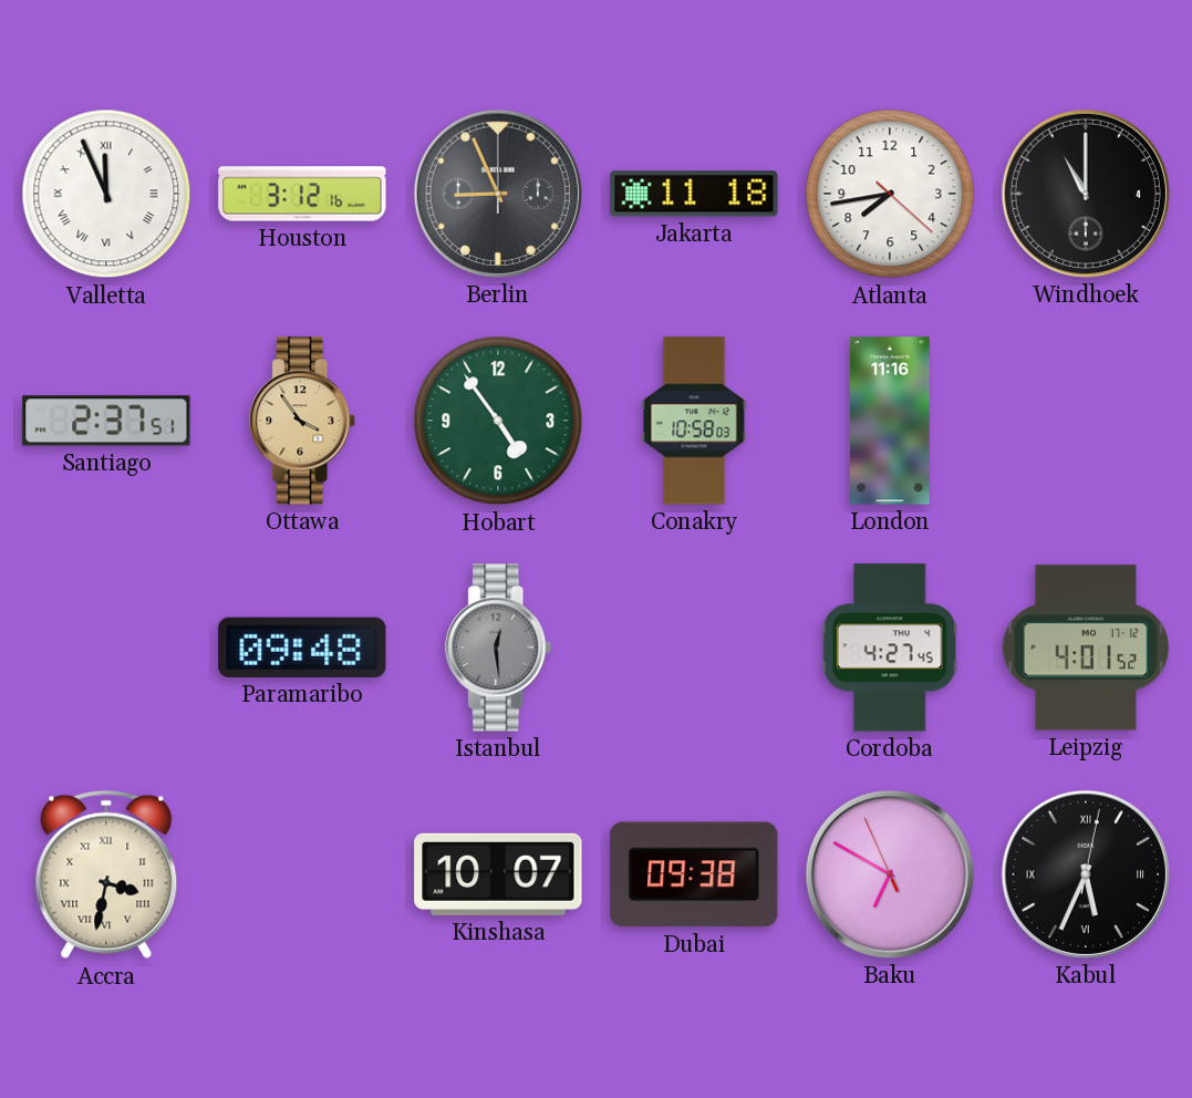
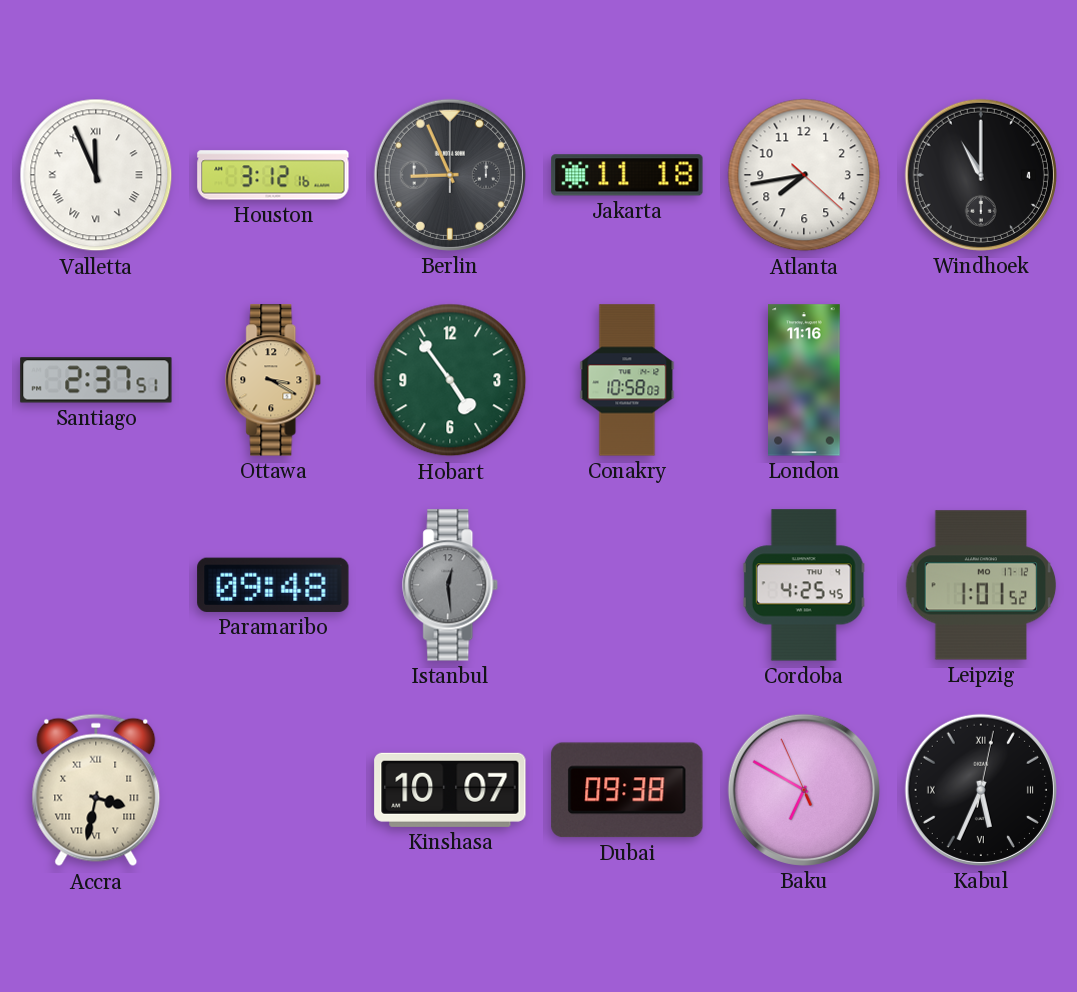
Ottawa: 3:54 -> 3:20
Cordoba: 4:27 -> 4:25
Leipzig: 4:01 -> 1:01
